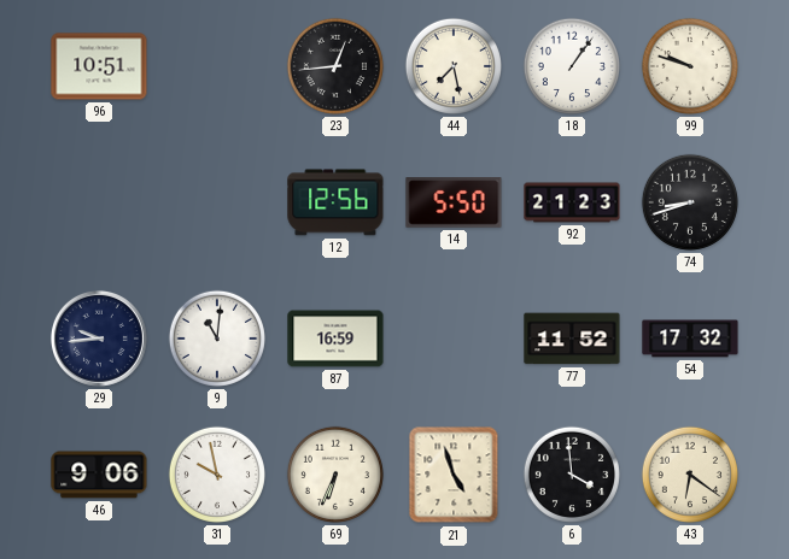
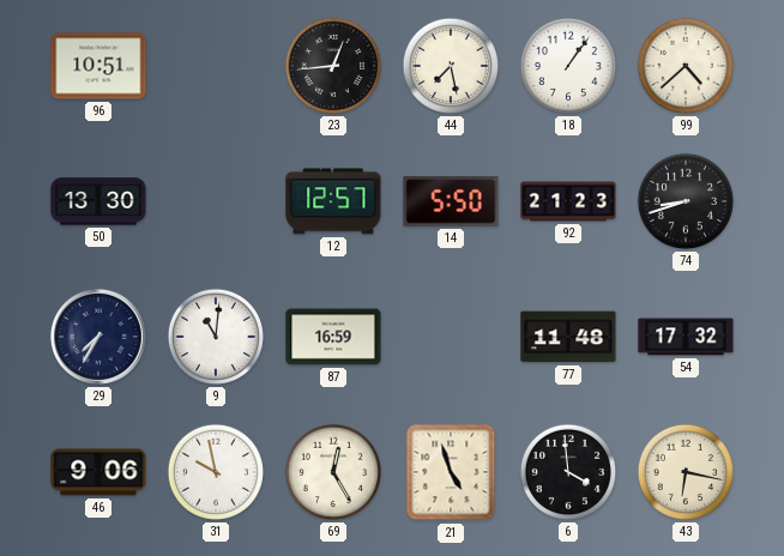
99: 9:48 -> 4:38
50: none -> 13:30
12: 12:56 -> 12:57
29: 9:44 -> 7:35
77: 11:52 -> 11:48
69: 6:34 -> 12:25
43: 6:21 -> 6:17
